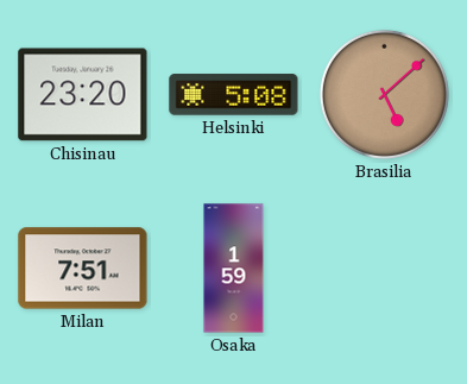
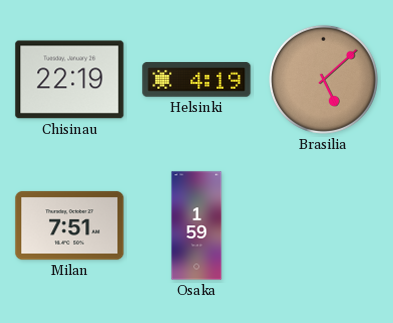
Chisinau: 23:20 -> 22:19
Helsinki: 5:08 -> 4:19
